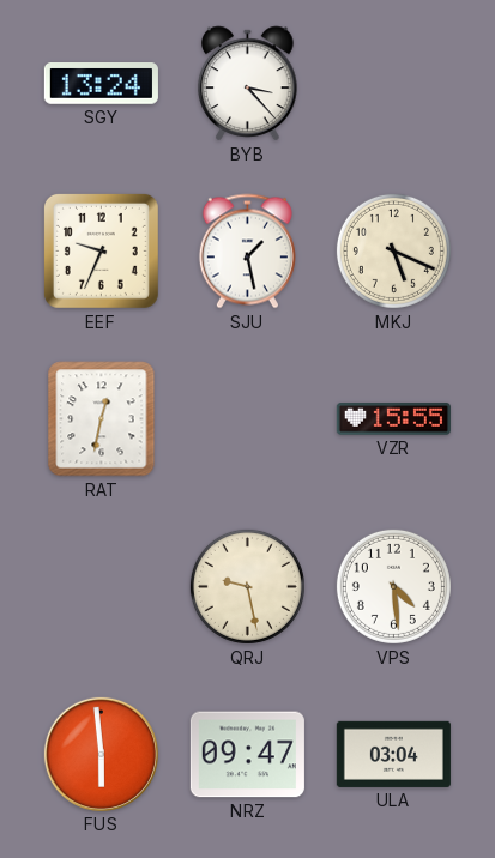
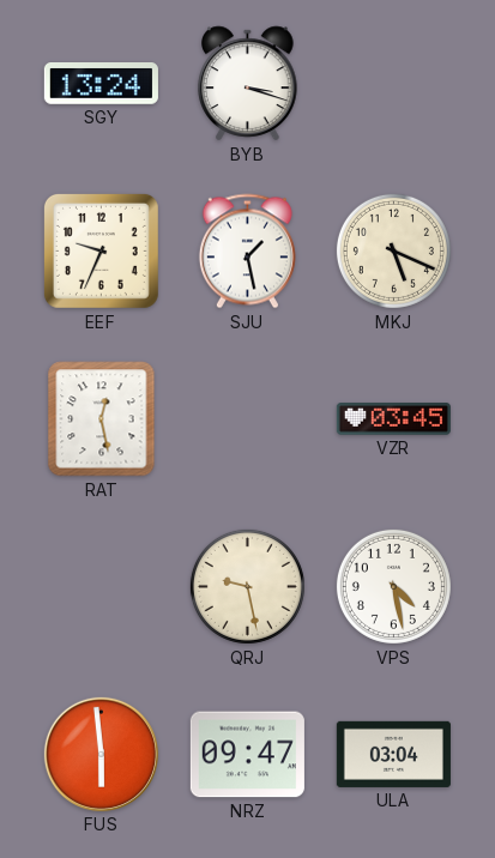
BYB: 3:23 -> 3:18
RAT: 12:32 -> 12:28
VZR: 15:55 -> 03:45
VPS: 4:29 -> 4:28
